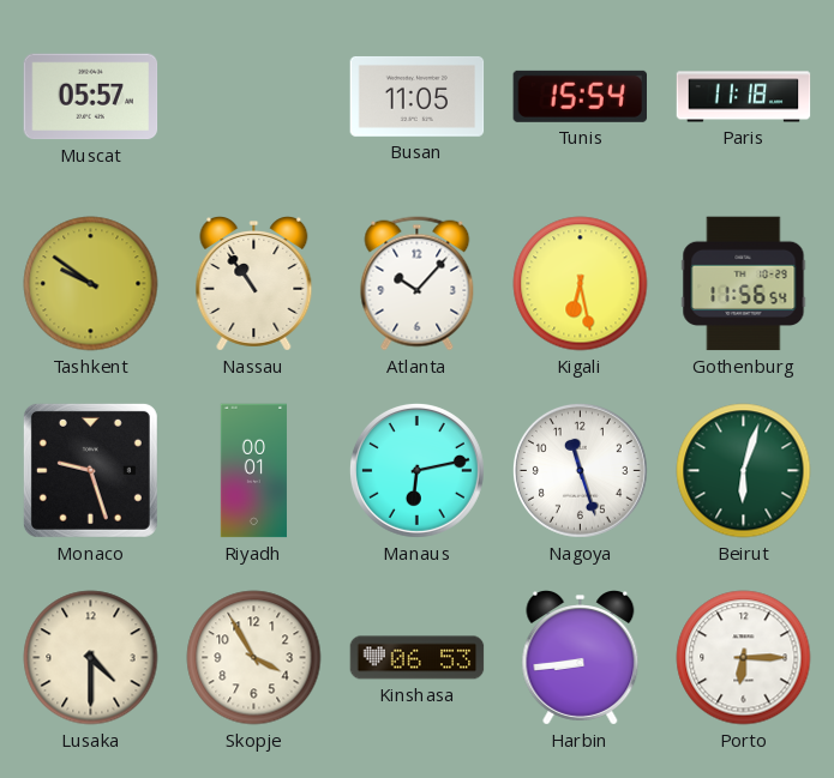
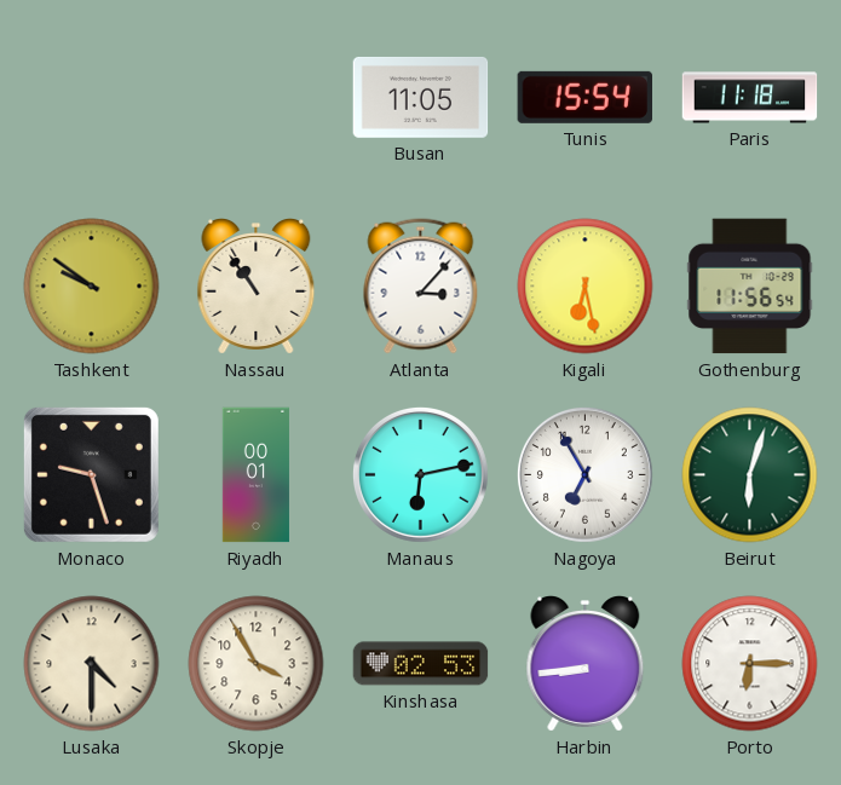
Muscat: 05:57 -> none
Atlanta: 10:07 -> 3:07
Nagoya: 11:27 -> 6:55
Kinshasa: 06:53 -> 02:53
